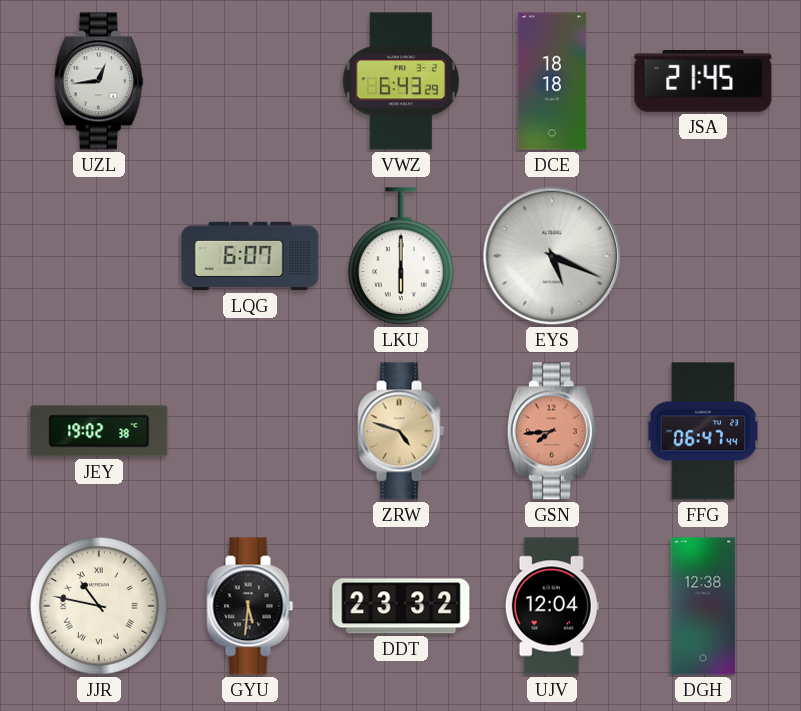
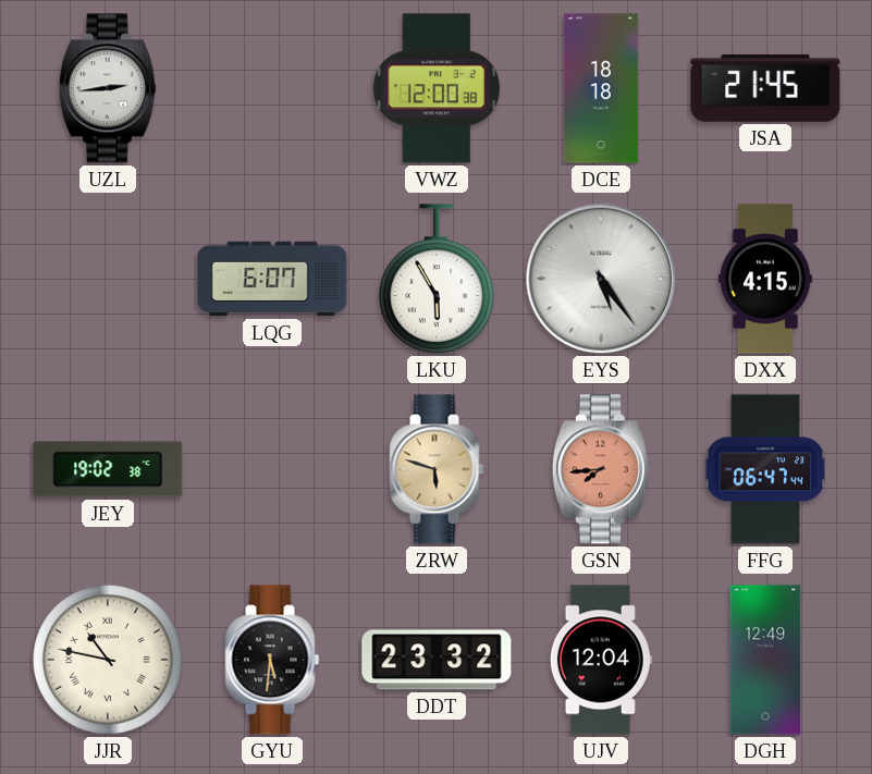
UZL: 12:44 -> 2:44
VWZ: 6:43 -> 12:00
LKU: 6:00 -> 5:55
EYS: 5:19 -> 5:24
DXX: none -> 4:15
ZRW: 4:48 -> 5:48
DGH: 12:38 -> 12:49
